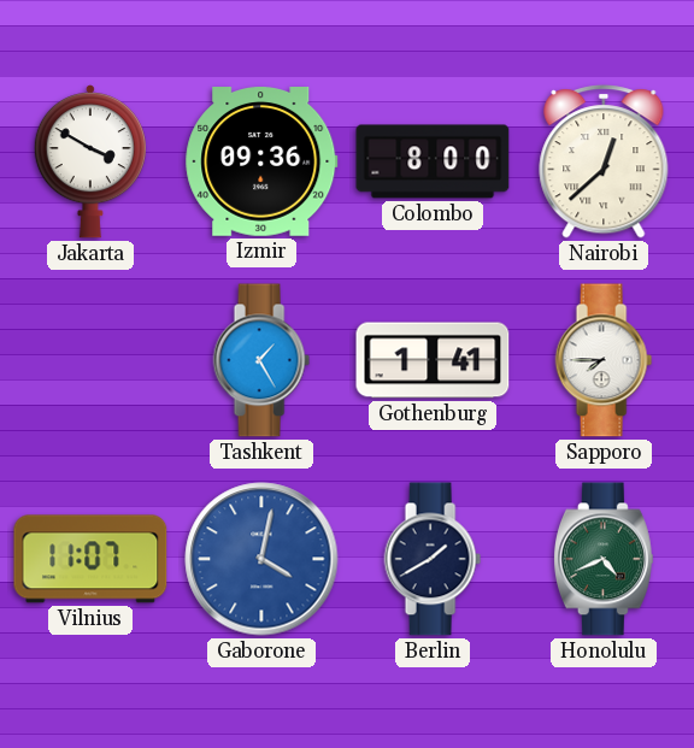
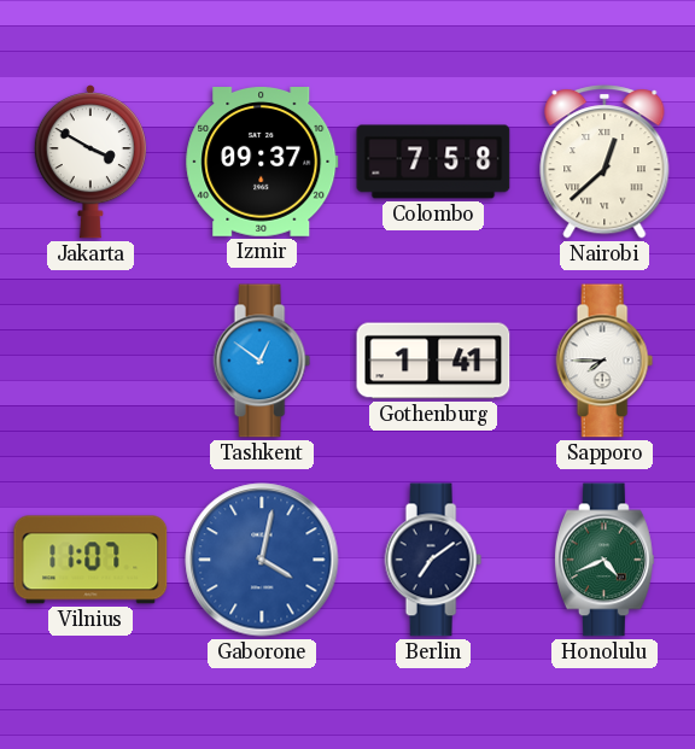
Izmir: 09:36 -> 09:37
Colombo: 8:00 -> 7:58
Tashkent: 1:25 -> 12:51
Berlin: 1:40 -> 7:09
